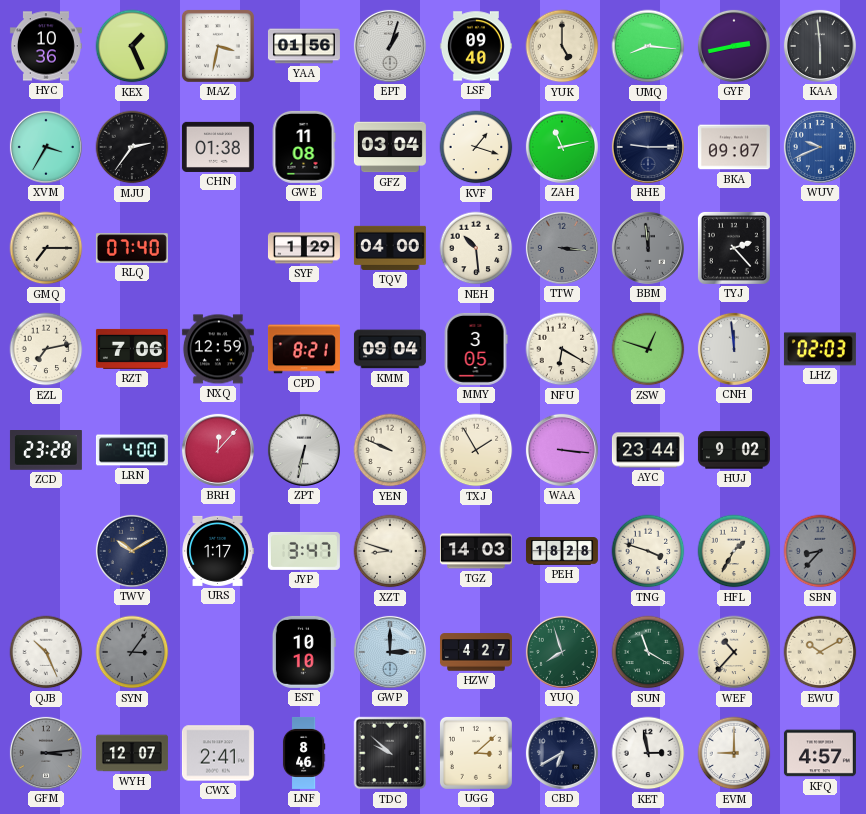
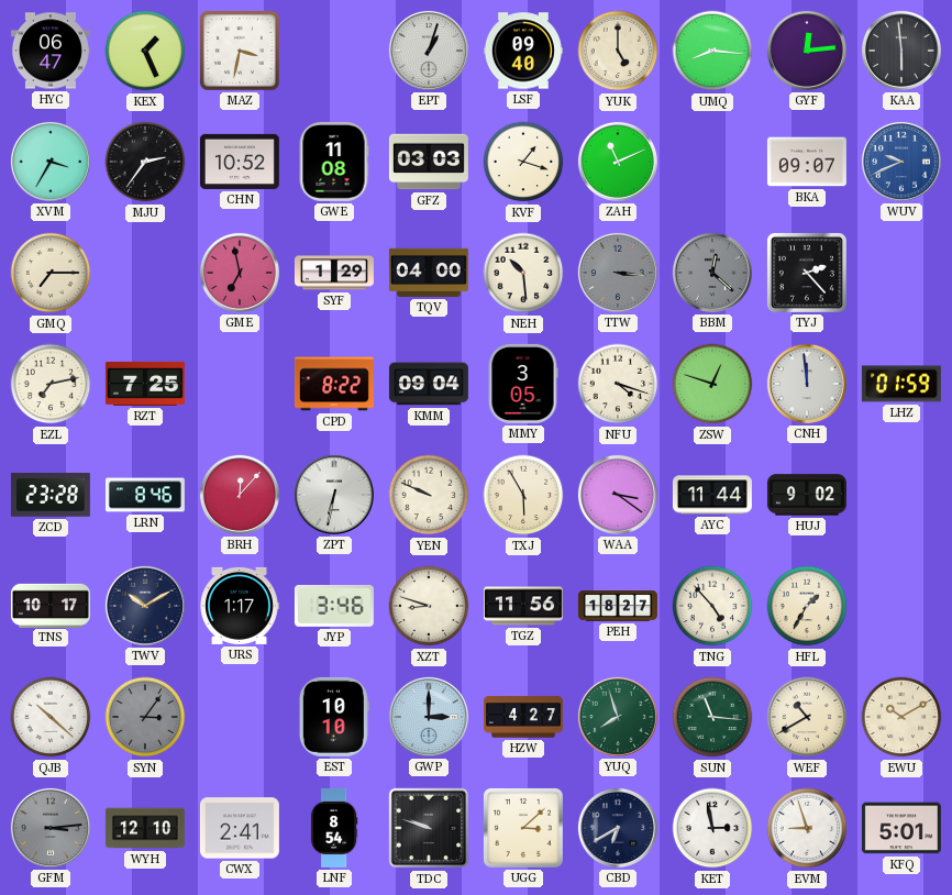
HYC: 10:36 -> 06:47
YAA: 01:56 -> none
GYF: 2:43 -> 12:14
CHN: 01:38 -> 10:52
GFZ: 03:04 -> 03:03
ZAH: 11:13 -> 11:11
RHE: 9:15 -> none
RLQ: 07:40 -> none
GME: none -> 6:58
BBM: 11:59 -> 12:22
RZT: 7:06 -> 7:25
NXQ: 12:59 -> none
CPD: 8:21 -> 8:22
NFU: 6:20 -> 4:18
LHZ: 02:03 -> 01:59
LRN: 4:00 -> 8:46
TXJ: 1:55 -> 5:55
WAA: 3:16 -> 3:21
AYC: 23:44 -> 11:44
TNS: none -> 10:17
JYP: 3:47 -> 3:46
TGZ: 14:03 -> 11:56
PEH: 18:28 -> 18:27
TNG: 3:48 -> 4:53
SBN: 8:37 -> none
QJB: 10:26 -> 10:22
SUN: 11:20 -> 11:16
WEF: 10:37 -> 10:40
WYH: 12:07 -> 12:10
LNF: 8:46 -> 8:54
TDC: 9:52 -> 9:48
EVM: 9:00 -> 8:57
KFQ: 4:57 -> 5:01
